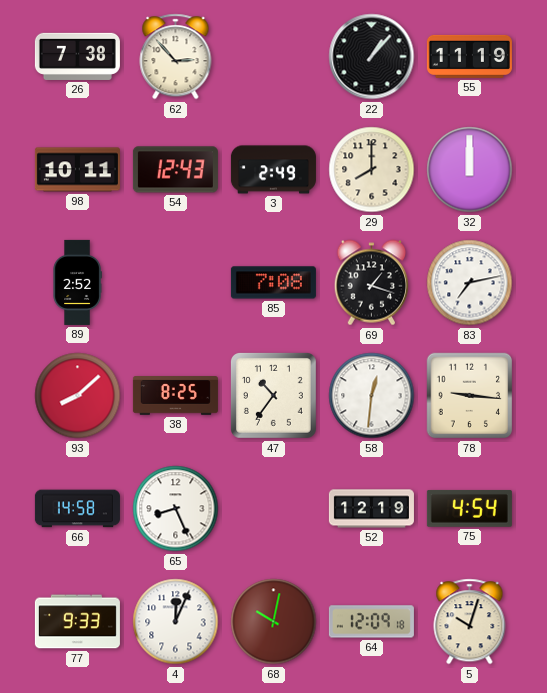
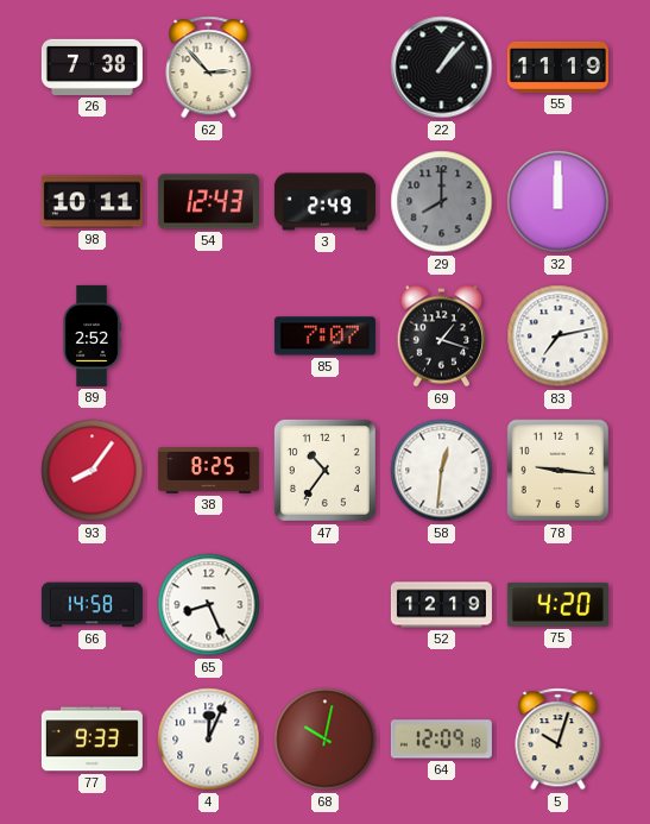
29 dial: cream -> grey
85: 7:08 -> 7:07
93: 8:08 -> 8:06
75: 4:54 -> 4:20
